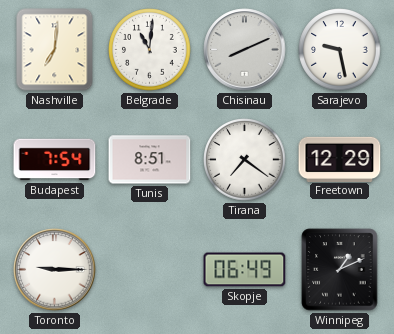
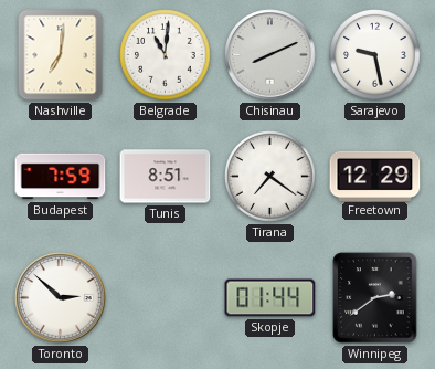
Budapest: 7:54 -> 7:59
Toronto: 9:15 -> 2:52
Skopje: 06:49 -> 01:44
Winnipeg: 1:11 -> 2:39
